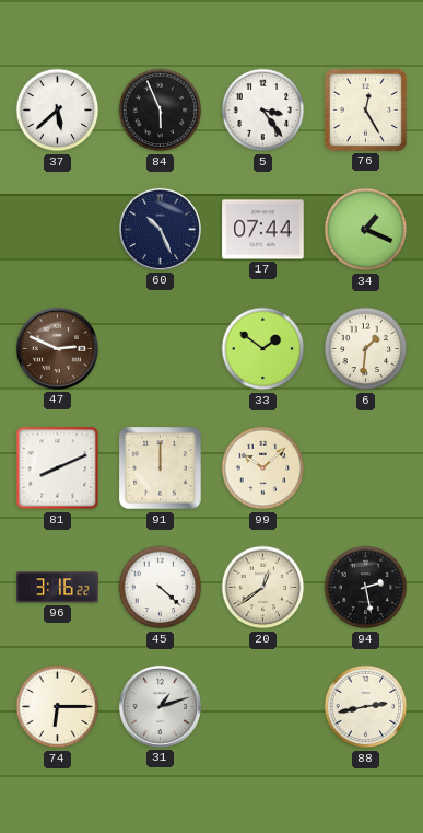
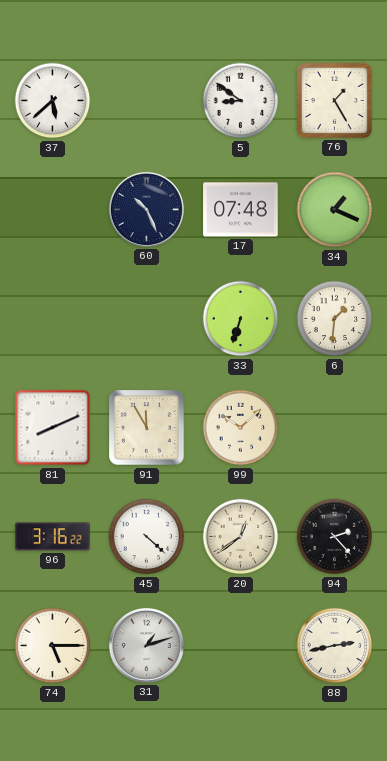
84: 5:56 -> none
5: 3:24 -> 8:51
76: 12:25 -> 1:25
17: 07:44 -> 07:48
47: 2:49 -> none
33: 1:51 -> 6:33
91: 12:00 -> 11:55
94: 2:28 -> 2:23
74: 6:15 -> 5:15
